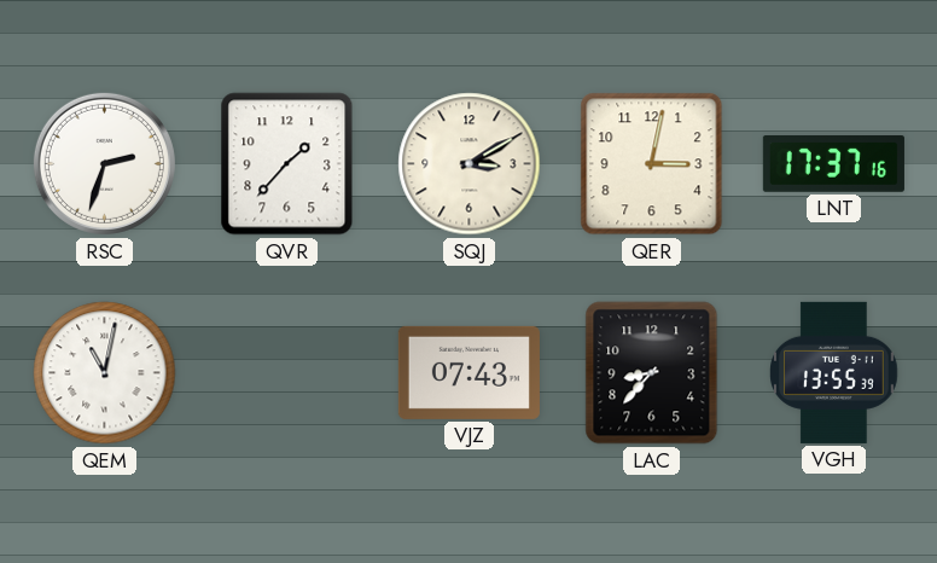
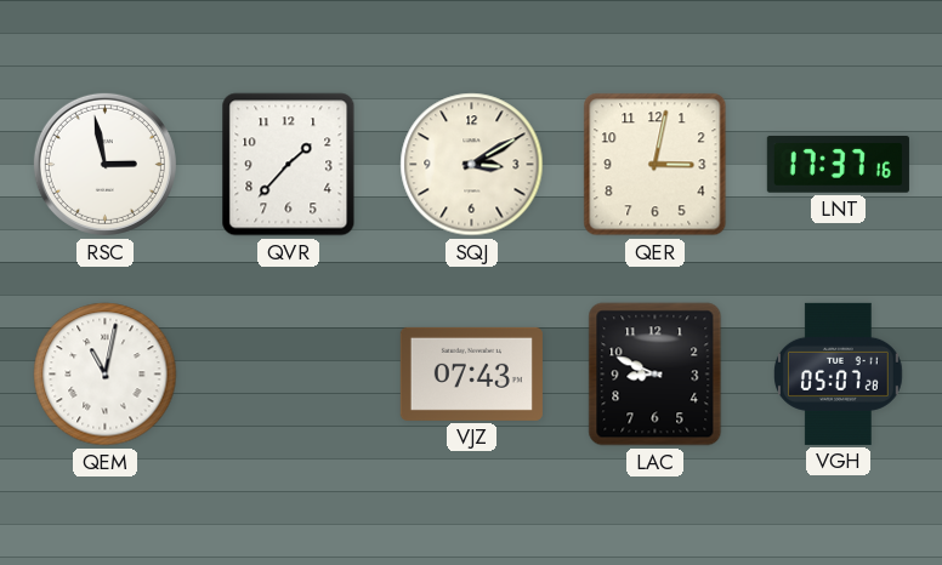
RSC: 2:33 -> 2:58
LAC: 8:37 -> 8:49
VGH: 13:55 -> 05:07
